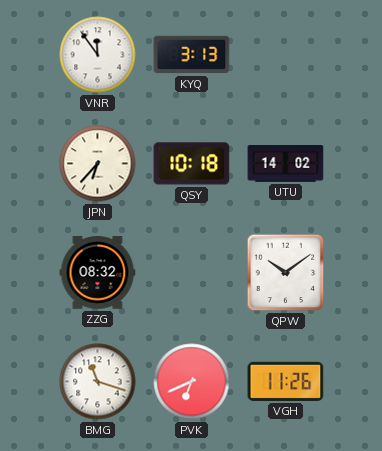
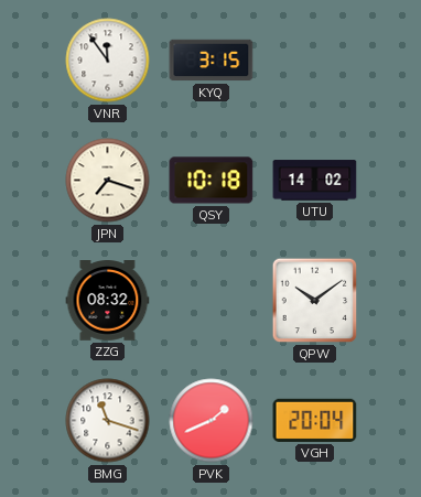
KYQ: 3:13 -> 3:15
JPN: 6:37 -> 7:18
PVK: 6:41 -> 1:41
VGH: 11:26 -> 20:04
